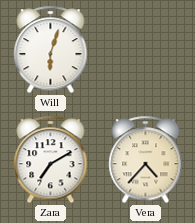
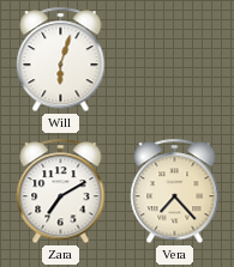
Vera: 4:37 -> 7:23
